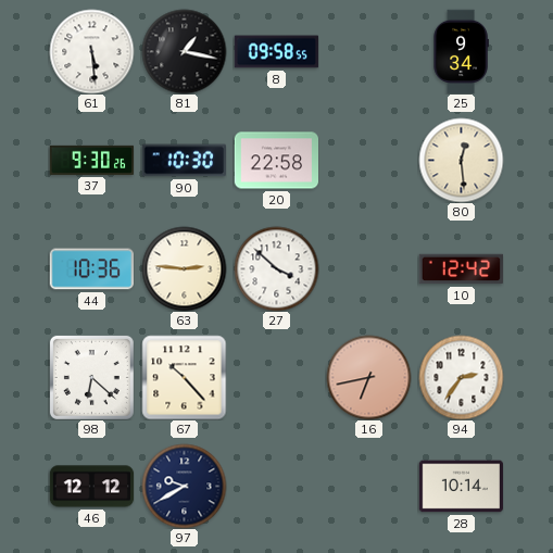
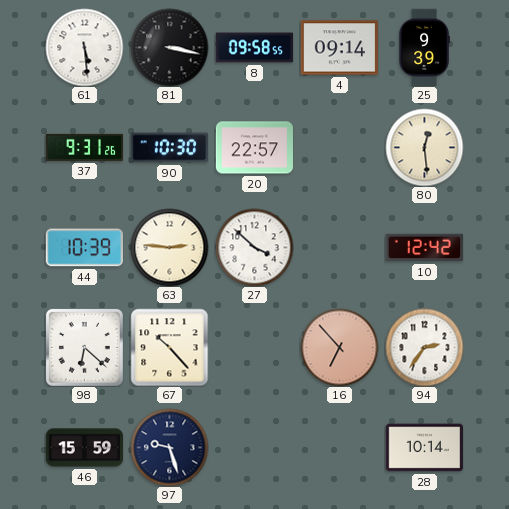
81: 1:17 -> 3:17
4: none -> 09:14
25: 9:34 -> 9:39
37: 9:30 -> 9:31
20: 22:58 -> 22:57
44: 10:36 -> 10:39
16: 6:43 -> 6:53
46: 12:12 -> 15:59
97: 9:40 -> 9:27
